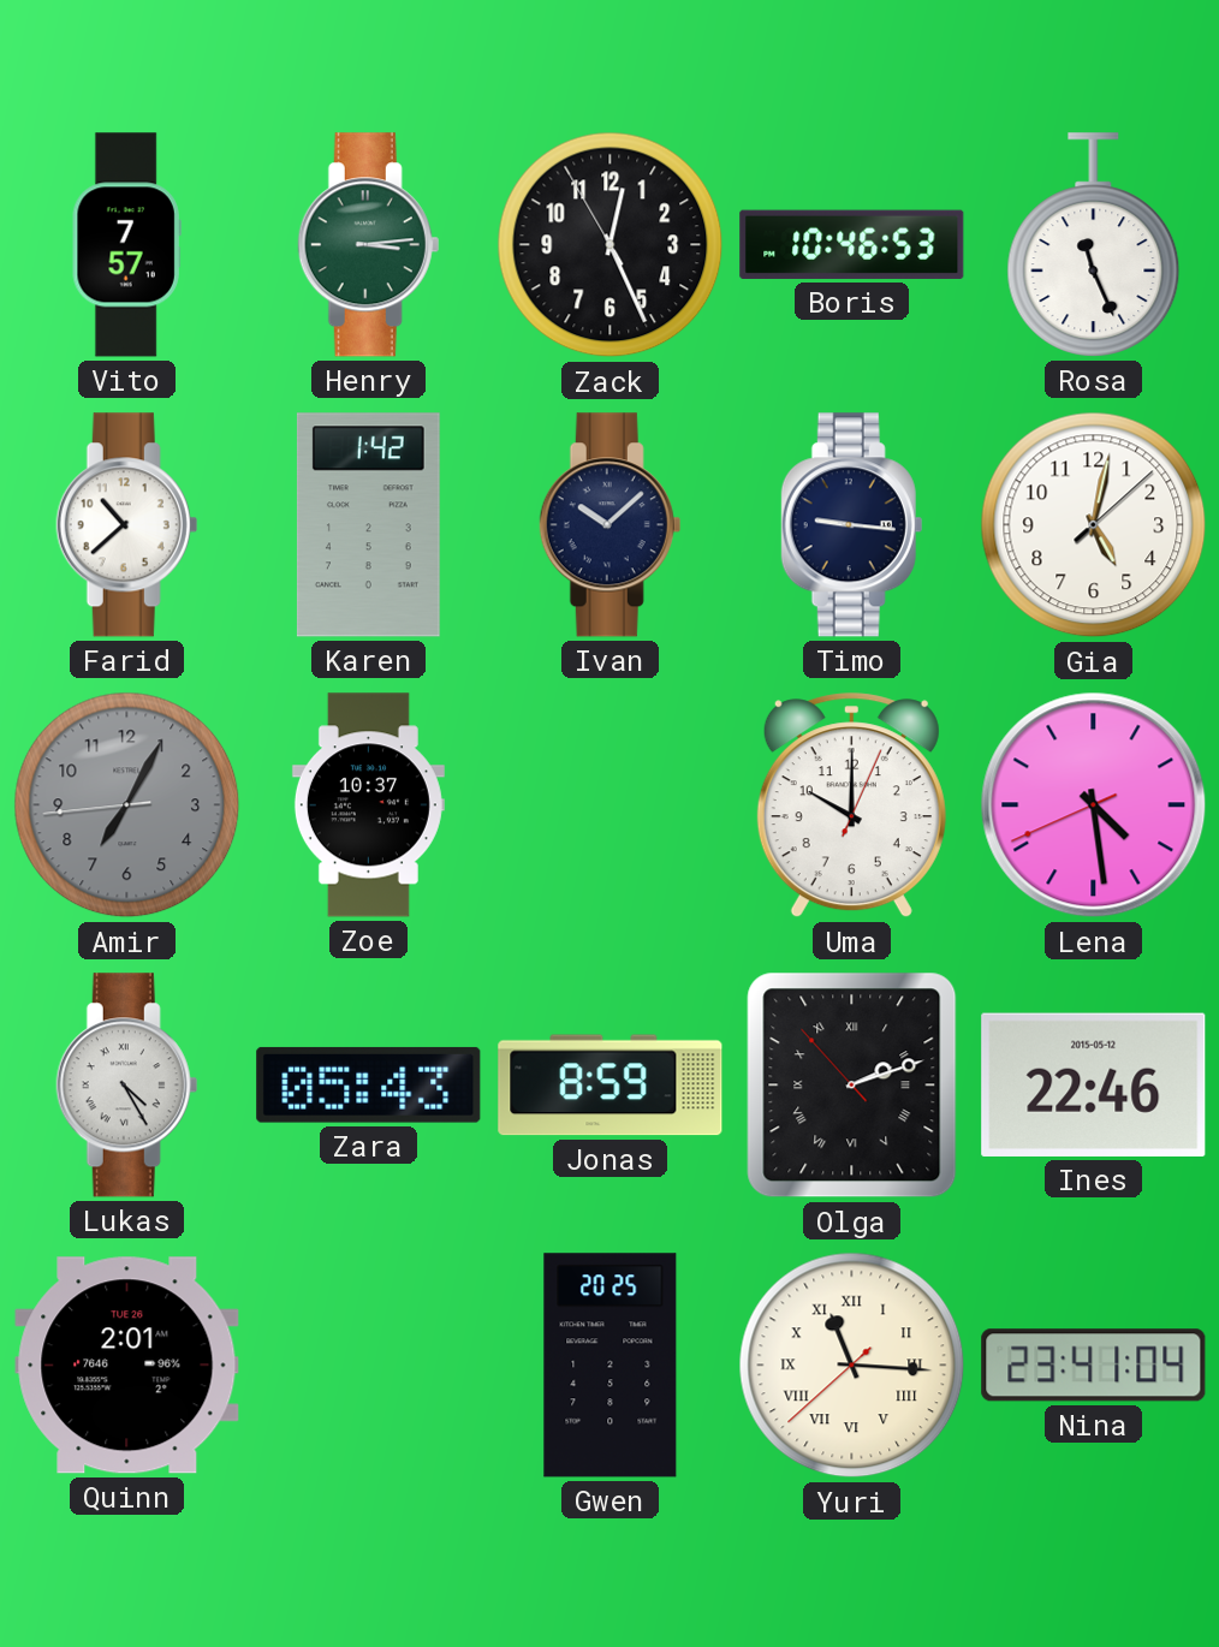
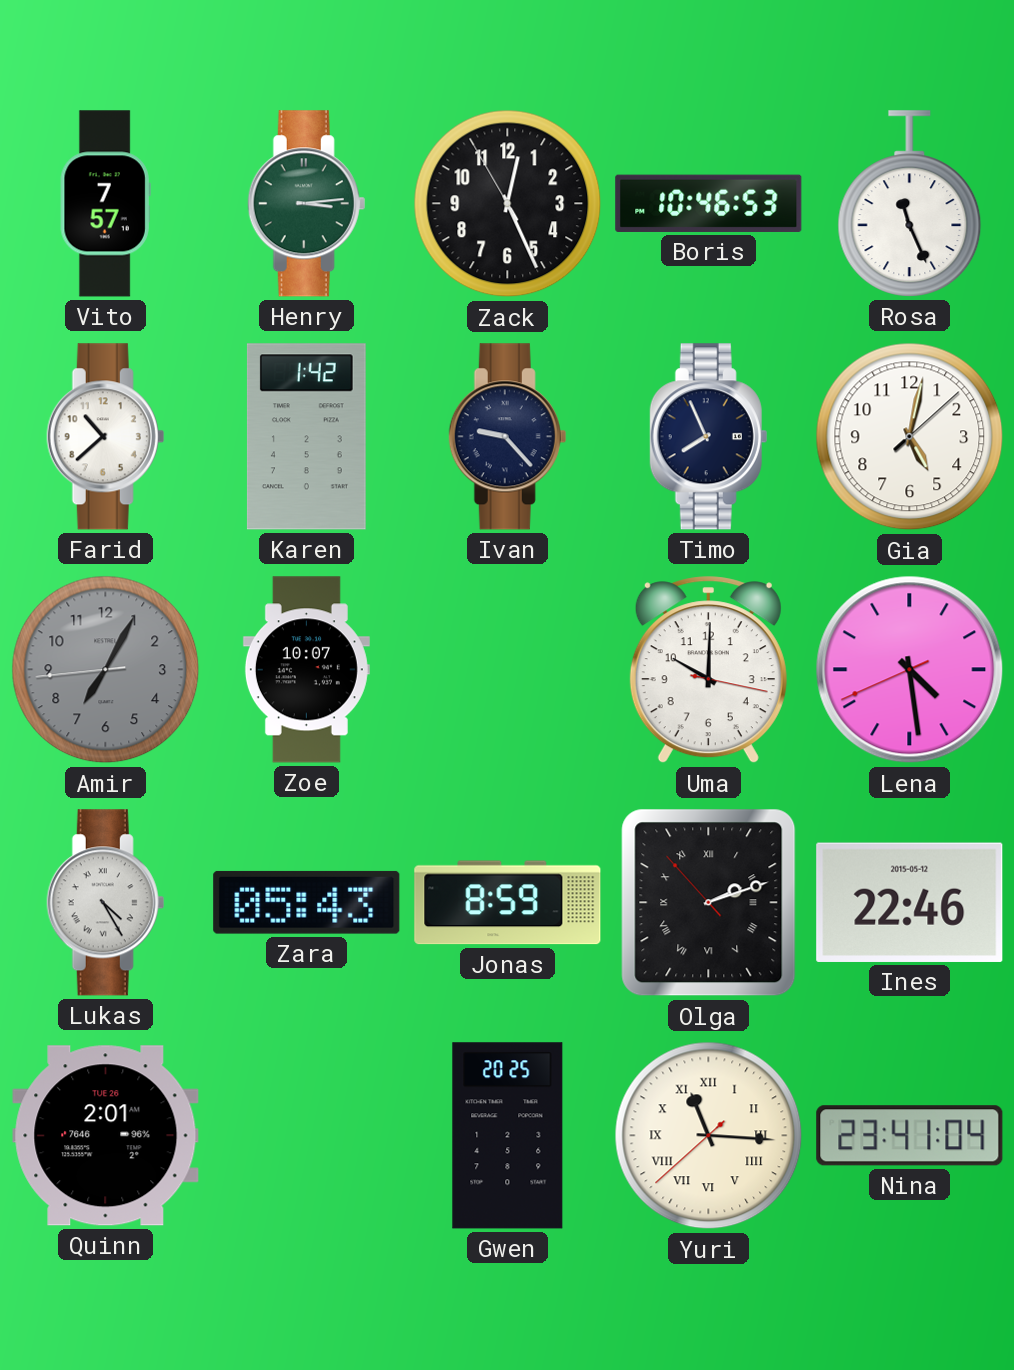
Ivan: 10:08 -> 9:23
Timo: 9:16 -> 7:56
Zoe: 10:37 -> 10:07
Uma: 10:00:04 -> 10:00:17
